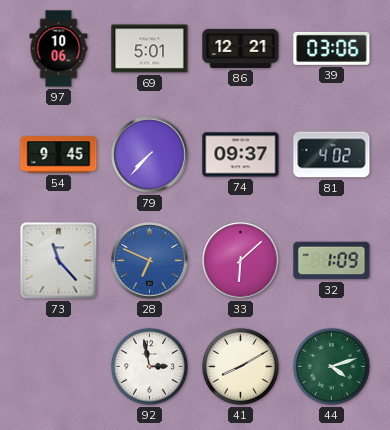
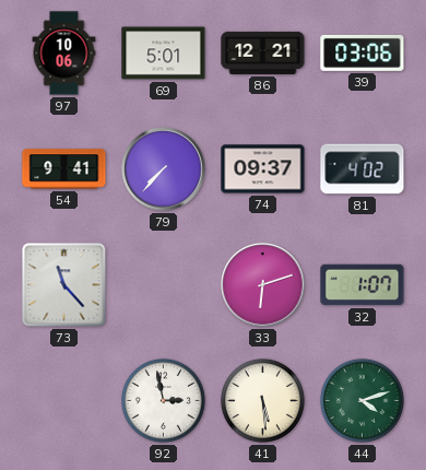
54: 9:45 -> 9:41
28: 6:49 -> none
33: 6:08 -> 6:12
32: 1:09 -> 1:07
41: 8:10 -> 5:29
